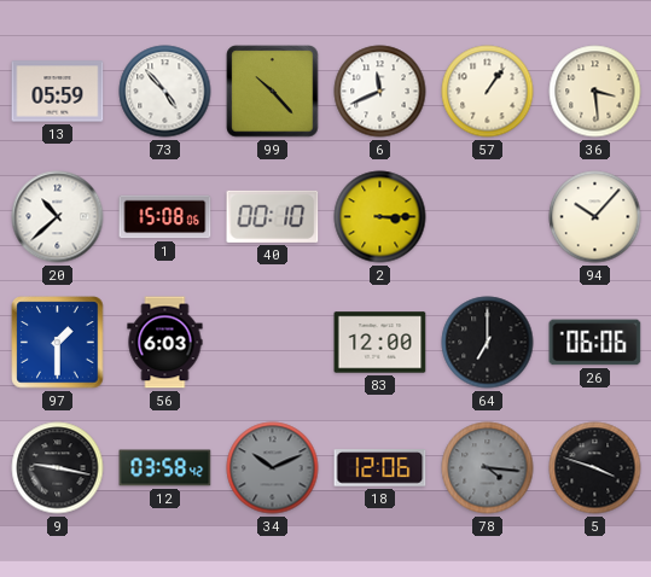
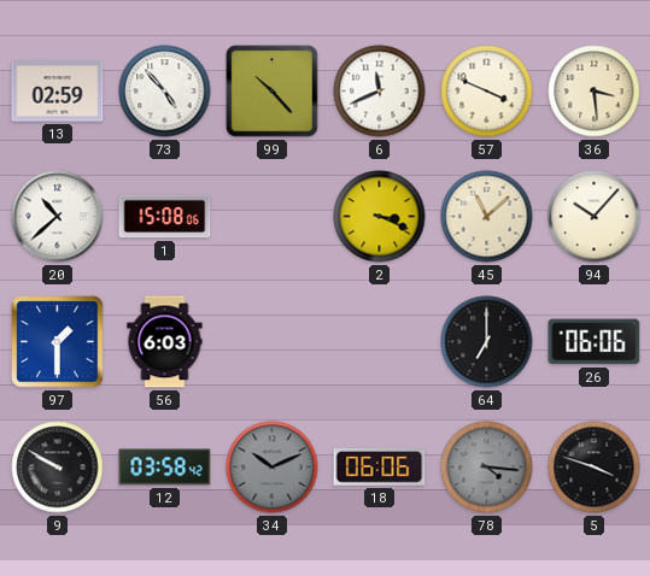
13: 05:59 -> 02:59
57: 1:06 -> 3:49
40: 00:10 -> none
2: 3:15 -> 3:19
45: none -> 11:08
83: 12:00 -> none
9: 9:17 -> 9:50
18: 12:06 -> 06:06
